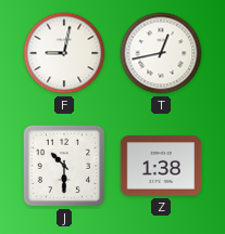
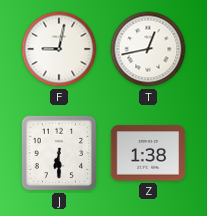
J: 10:30 -> 6:30
